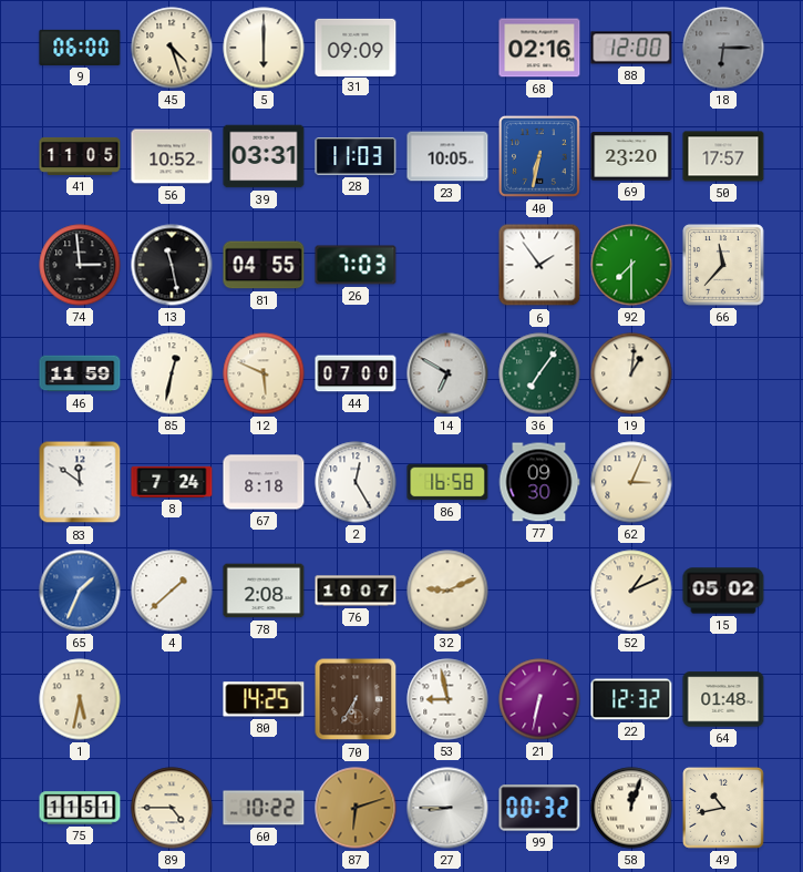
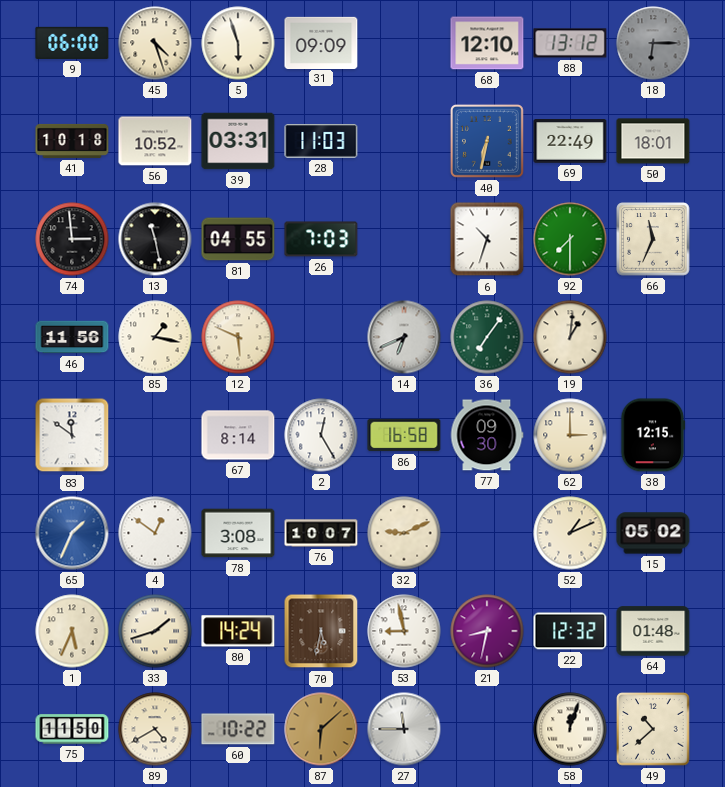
5: 6:00 -> 5:57
68: 02:16 -> 12:10
88: 12:00 -> 13:12
41: 11:05 -> 10:18
23: 10:05 -> none
69: 23:20 -> 22:49
50: 17:57 -> 18:01
6: 1:54 -> 10:33
66: 11:37 -> 11:34
46: 11:59 -> 11:56
85: 12:32 -> 1:17
44: 07:00 -> none
14: 6:50 -> 6:41
8: 7:24 -> none
67: 8:18 -> 8:14
62: 3:04 -> 3:00
38: none -> 12:15
4: 1:38 -> 12:51
78: 2:08 -> 3:08
1: 5:32 -> 5:34
33: none -> 1:42
80: 14:25 -> 14:24
70: 6:35 -> 5:32
21: 6:32 -> 8:32
75: 11:51 -> 11:50
89: 4:45 -> 4:40
87: 6:12 -> 6:08
27: 8:45 -> 11:45
99: 00:32 -> none
49: 10:43 -> 10:38
